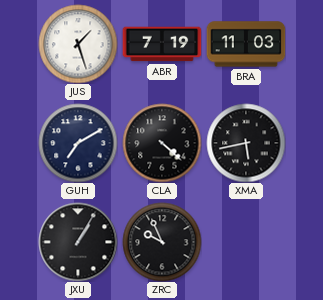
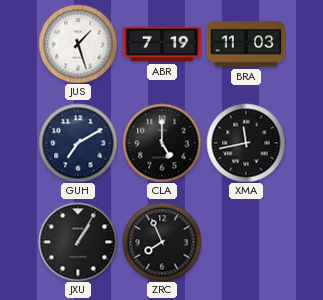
CLA: 4:22 -> 5:00
XMA: 5:43 -> 11:43
ZRC: 9:56 -> 7:56
